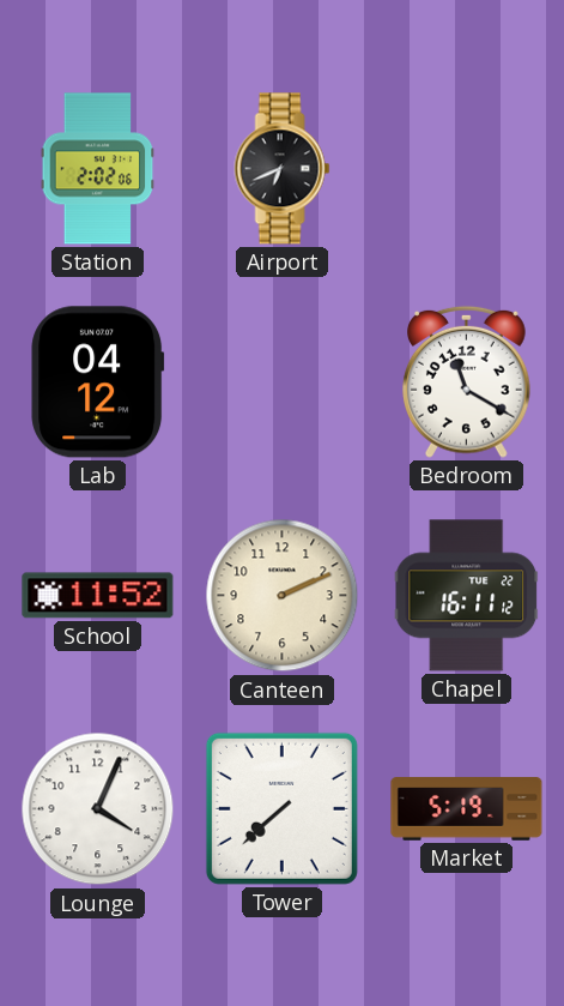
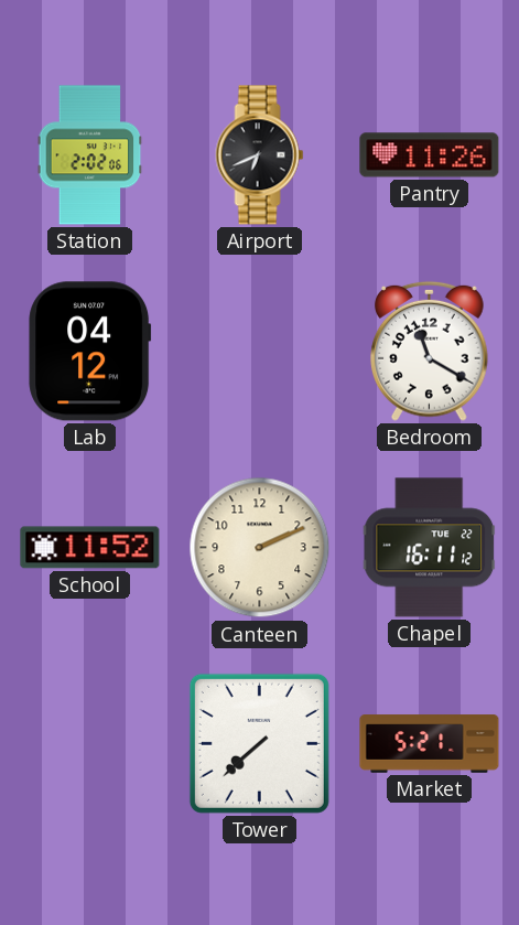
Pantry: none -> 11:26
Lounge: 4:04 -> none
Market: 5:19 -> 5:21
